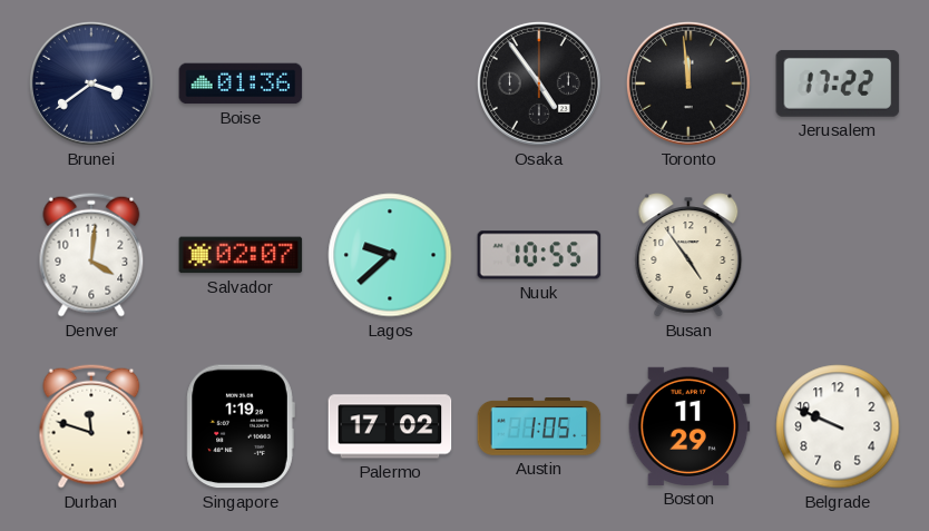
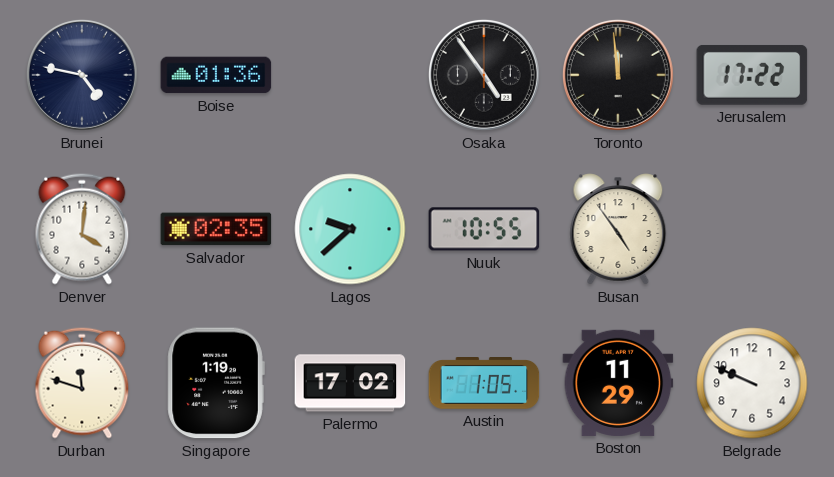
Brunei: 3:39 -> 4:47
Salvador: 02:07 -> 02:35
